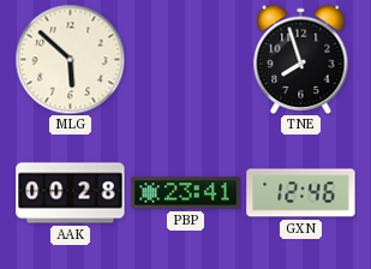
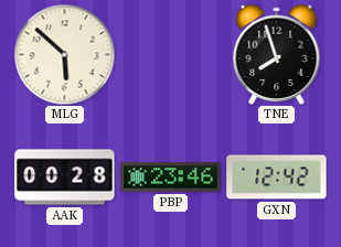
PBP: 23:41 -> 23:46
GXN: 12:46 -> 12:42
